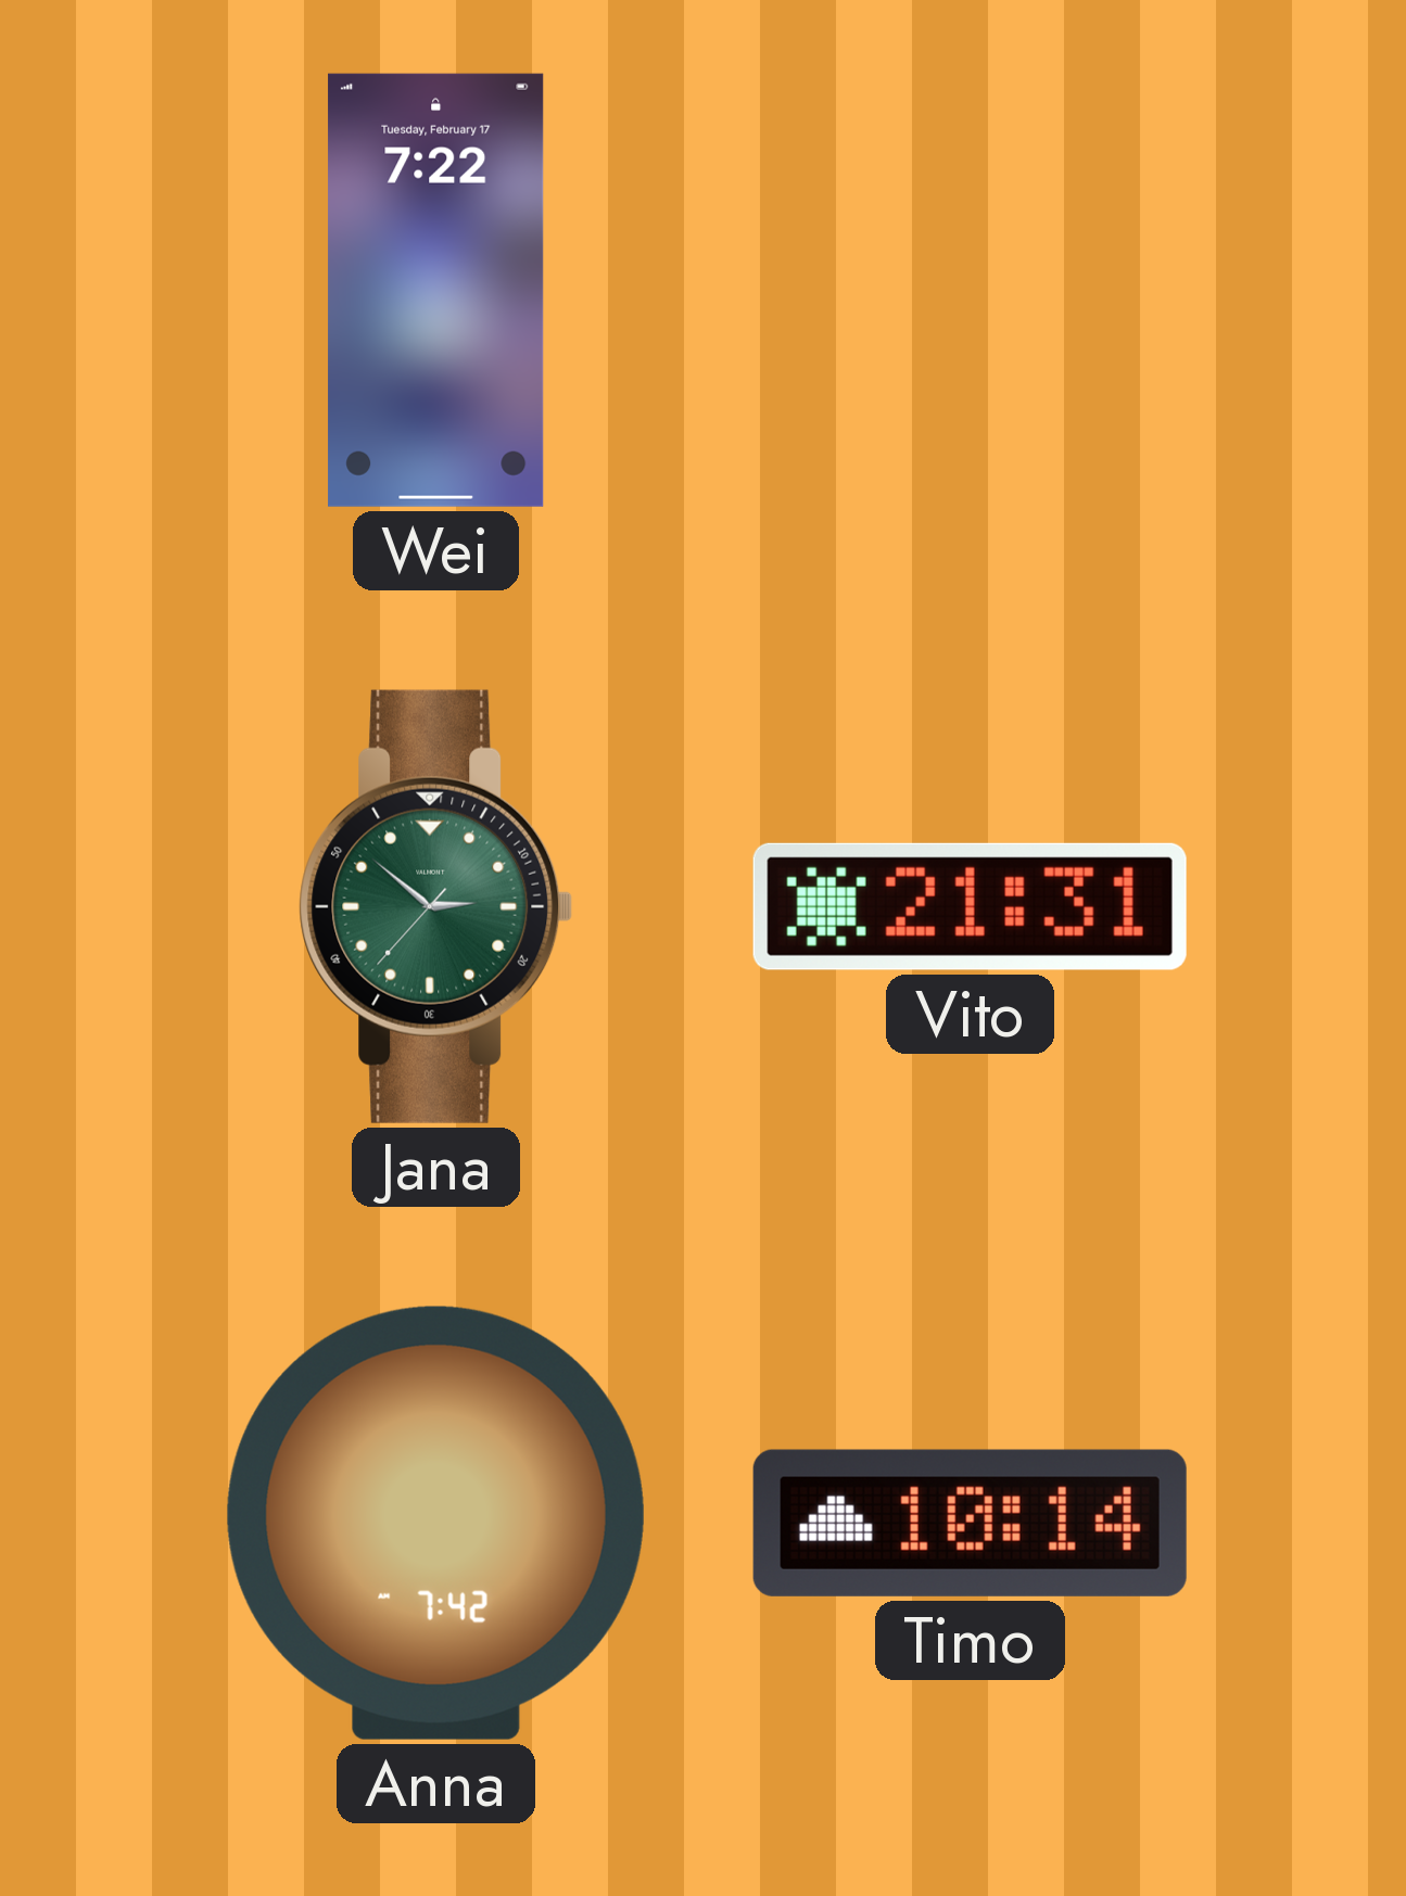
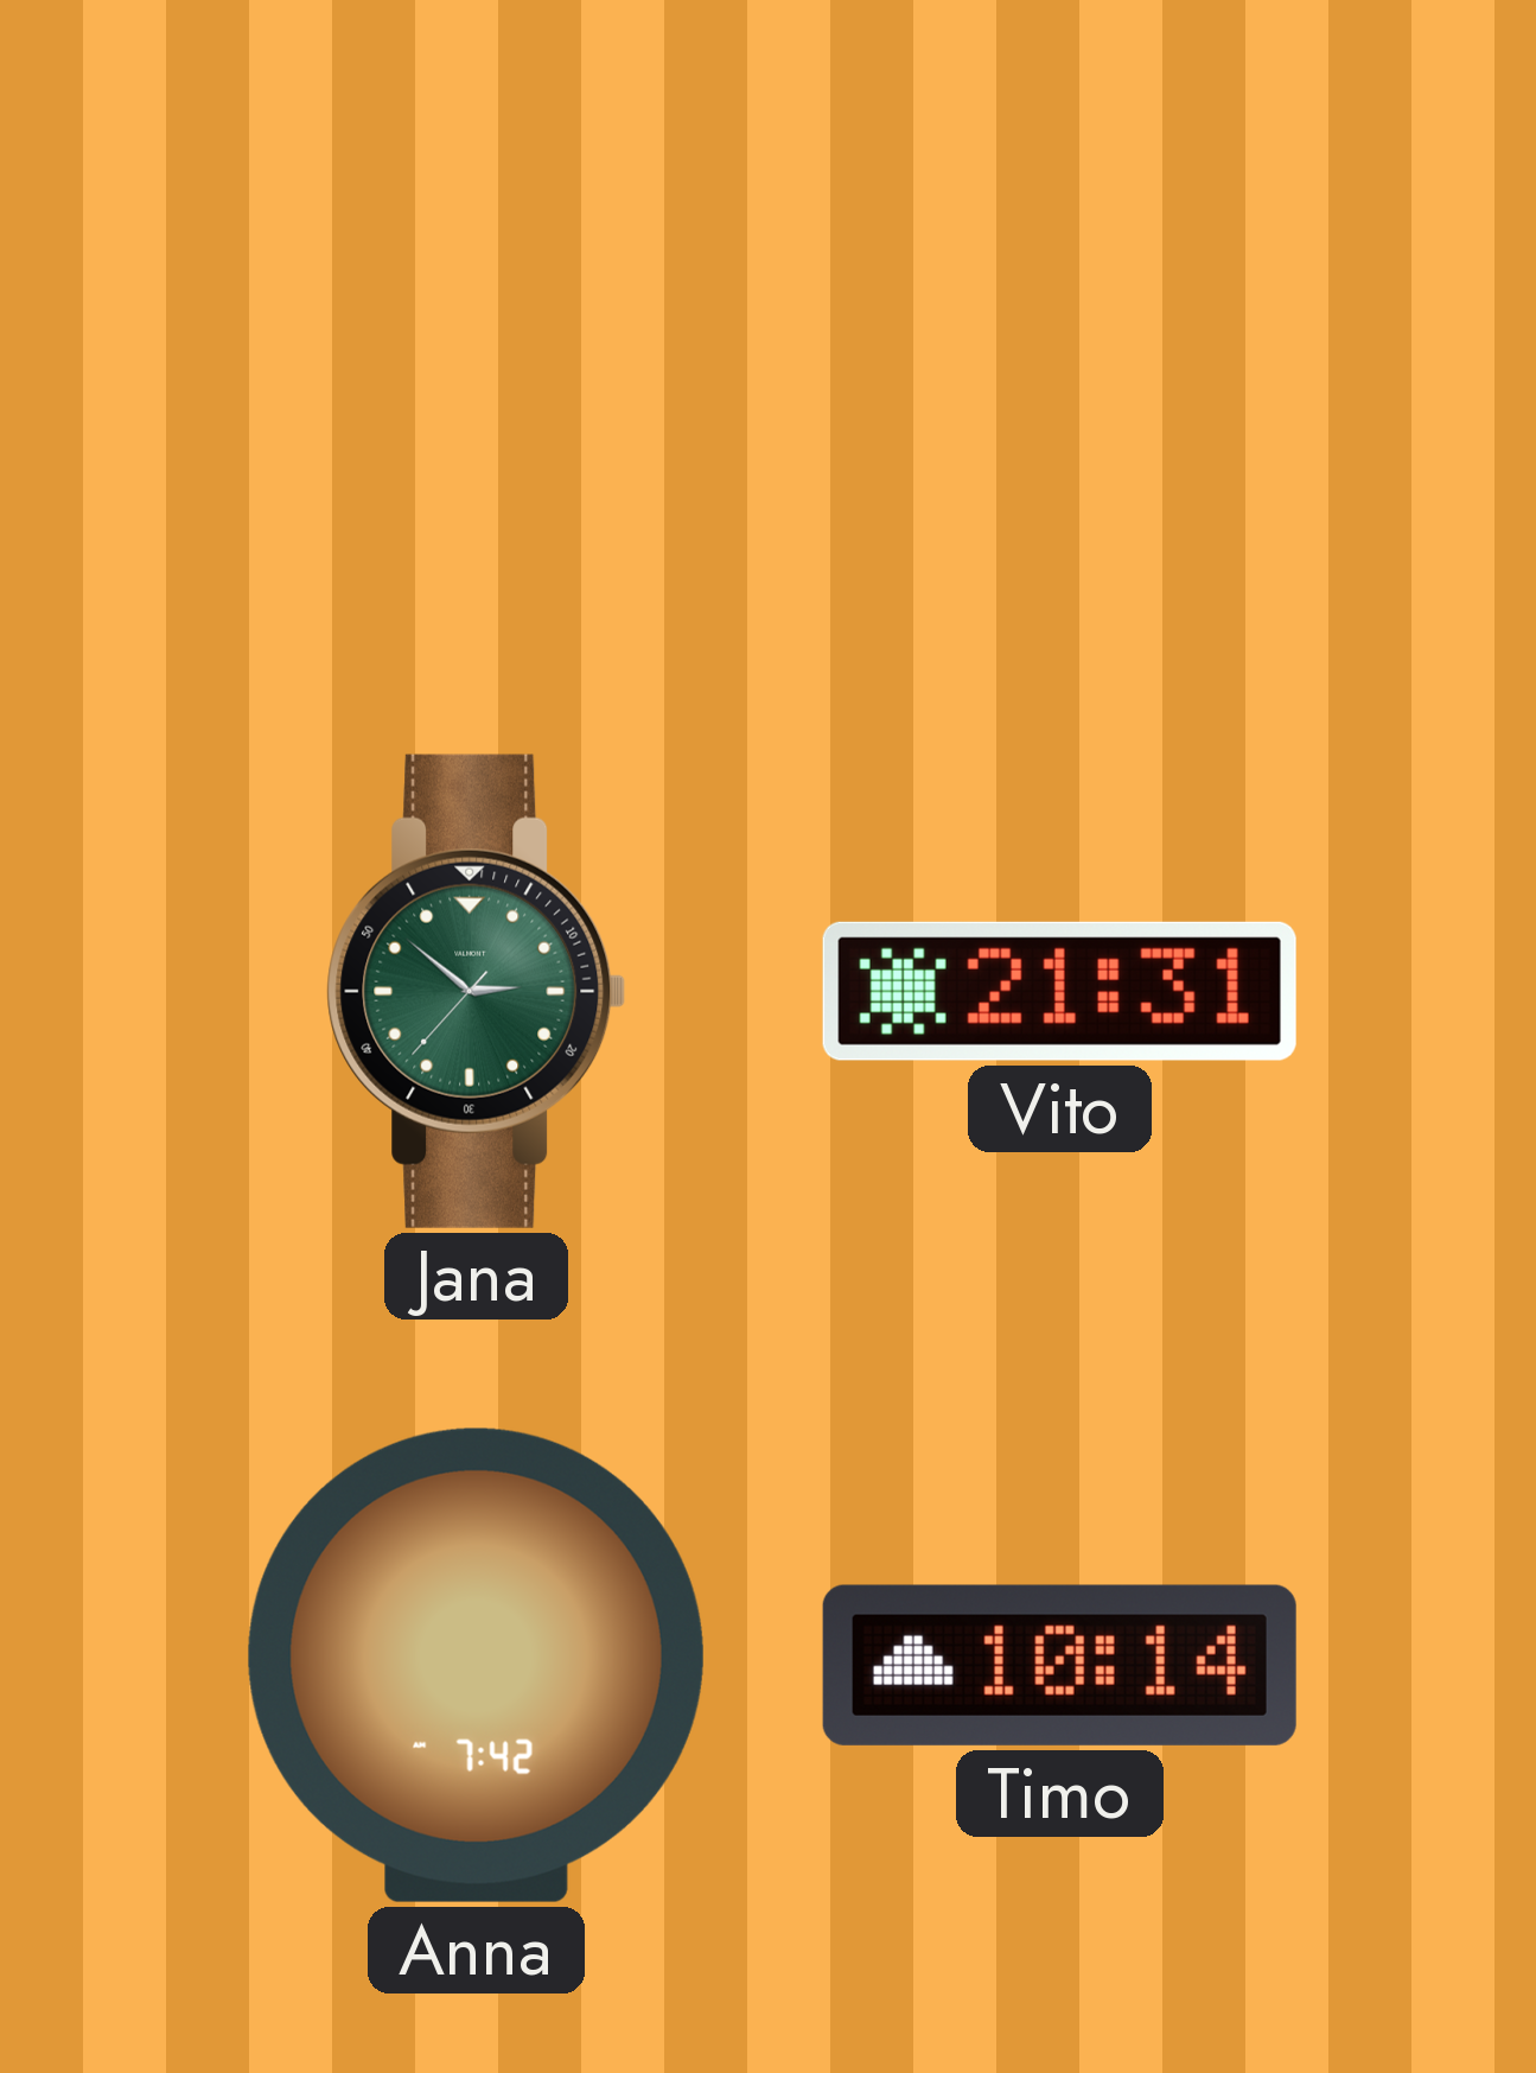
Wei: 7:22 -> none
